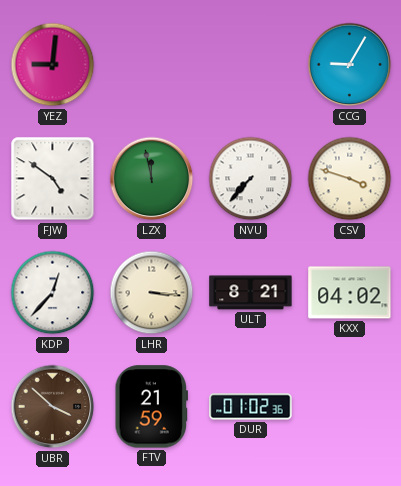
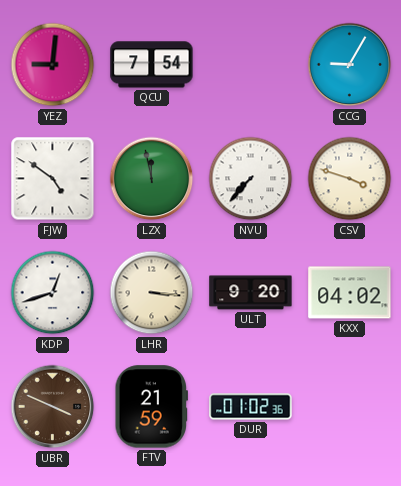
QCU: none -> 7:54
KDP: 12:37 -> 12:42
ULT: 8:21 -> 9:20
UBR: 3:52 -> 3:49
